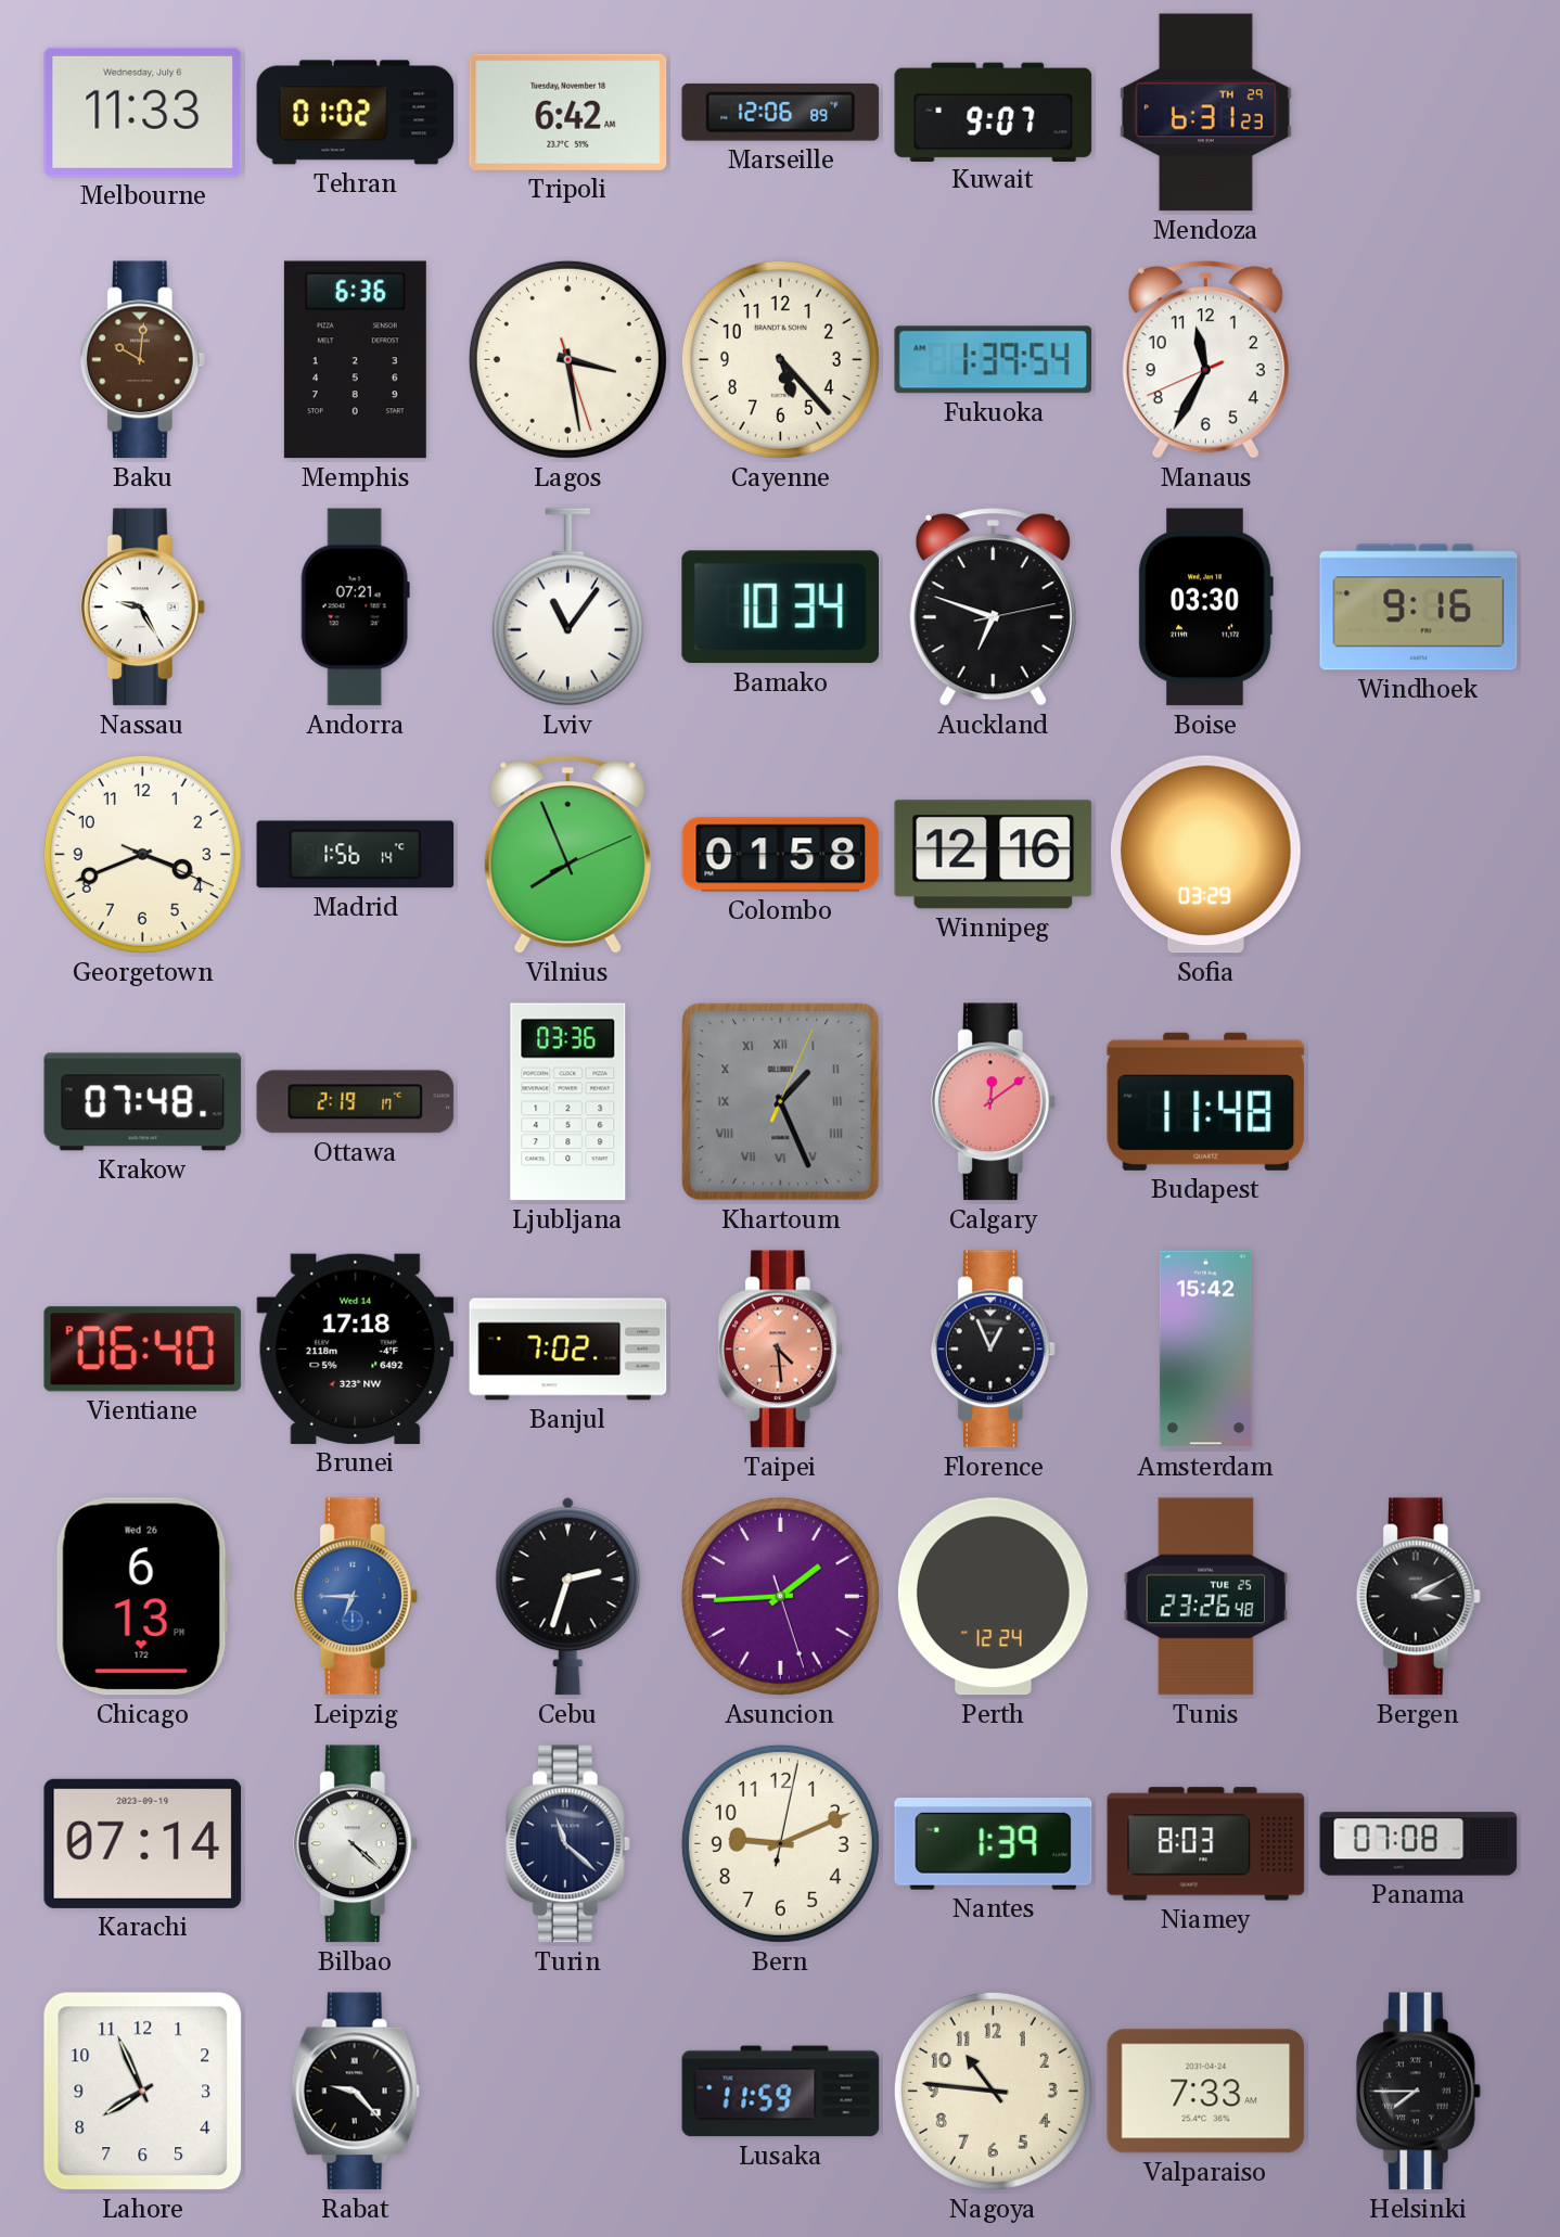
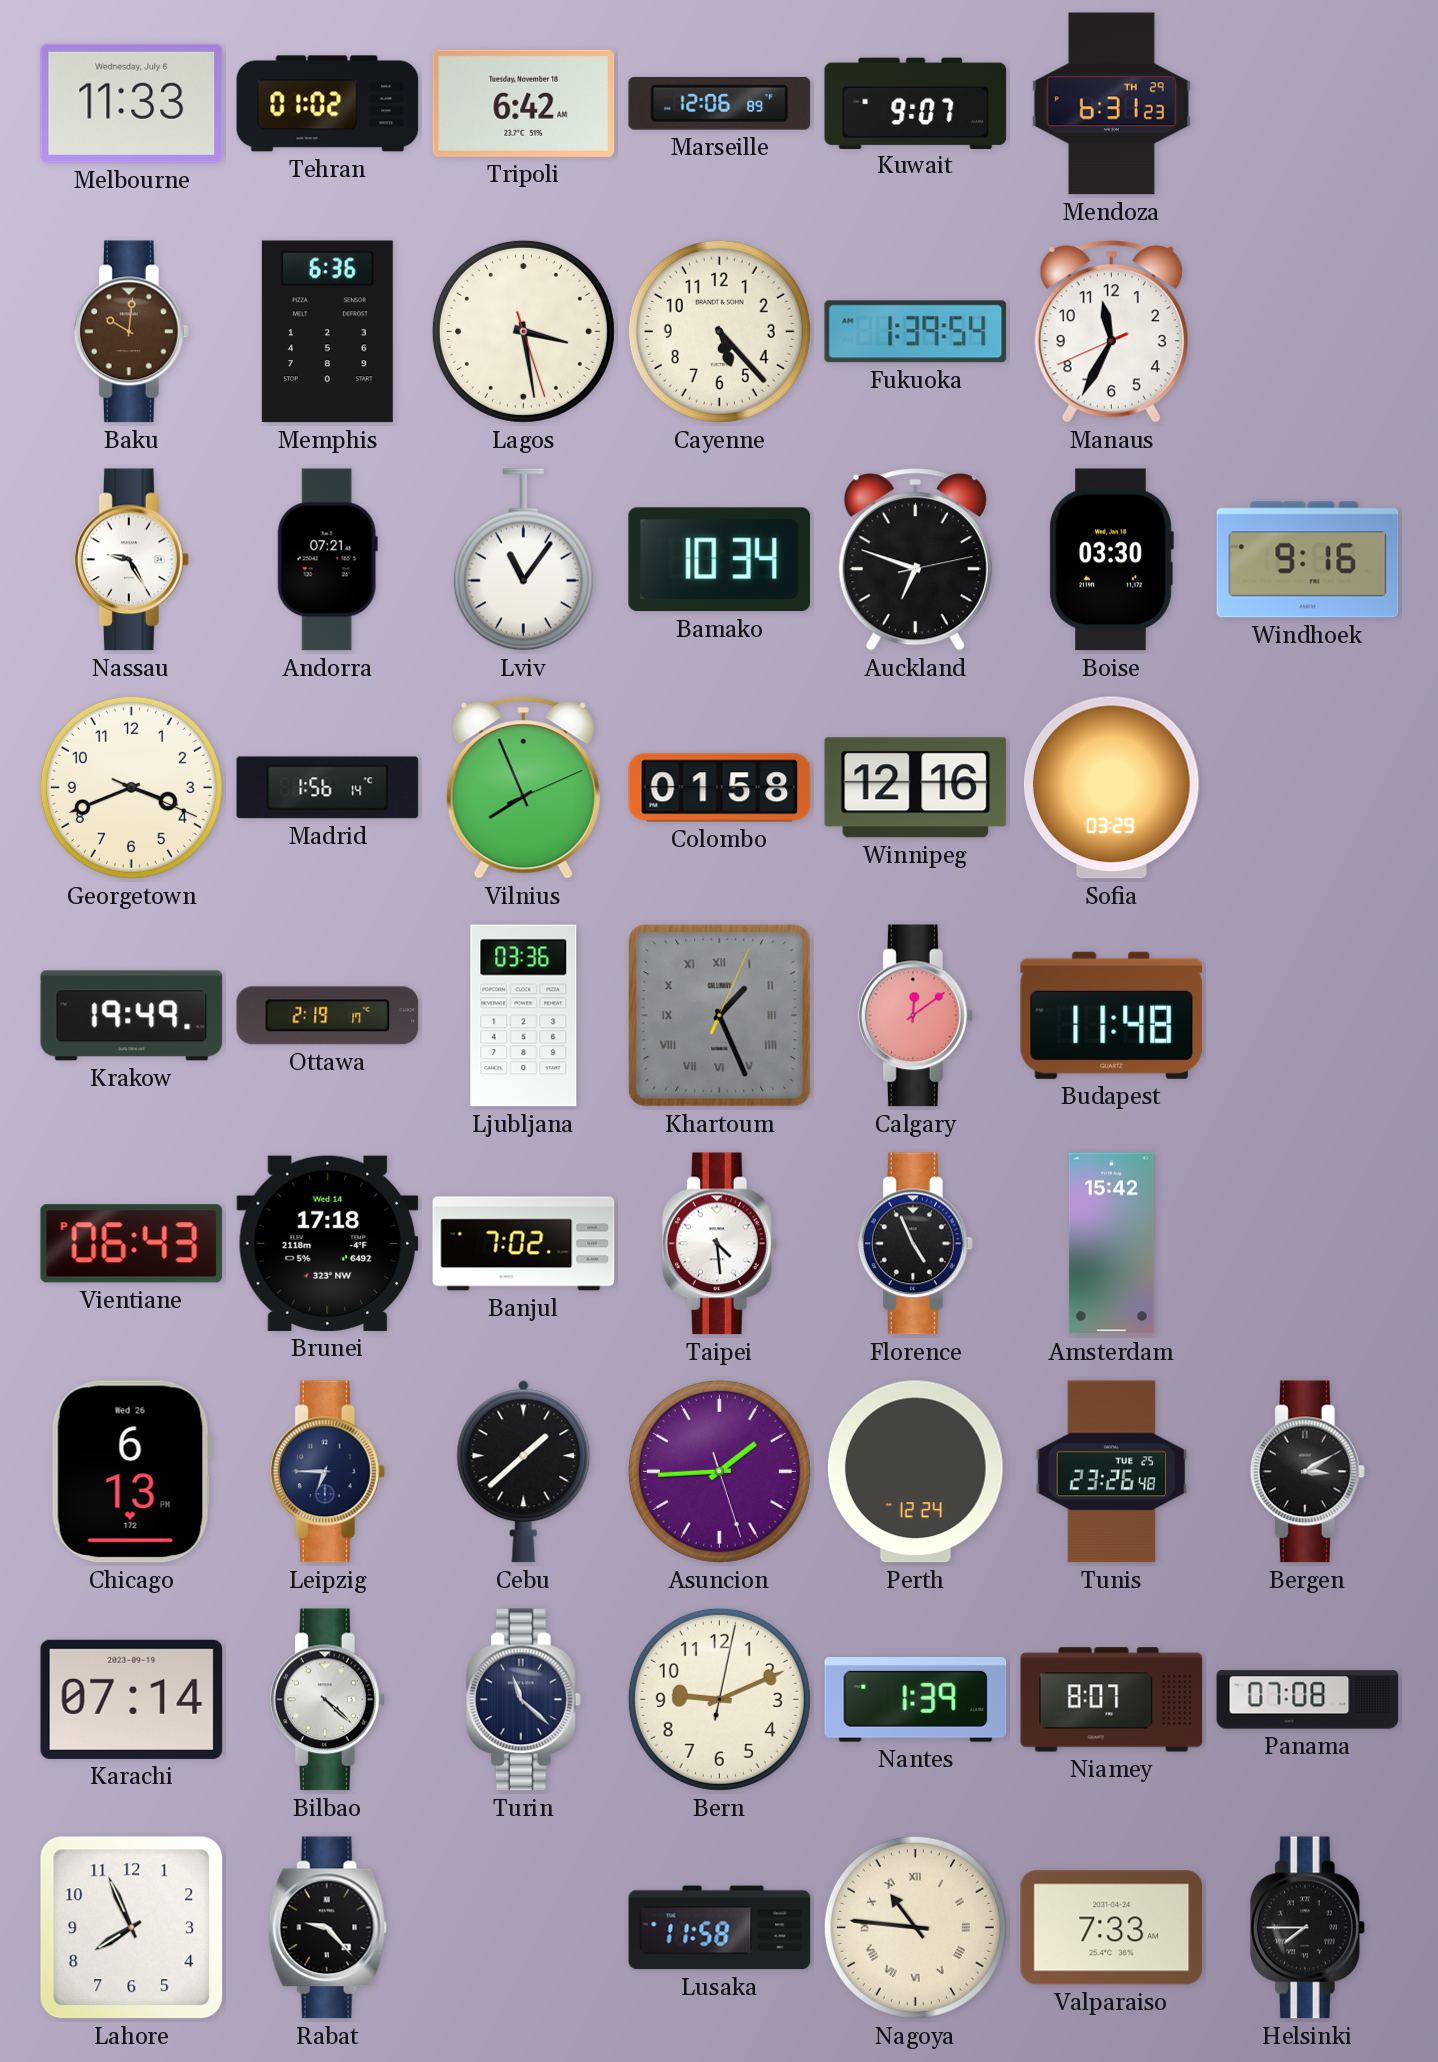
Krakow: 07:48 -> 19:49
Vientiane: 06:40 -> 06:43
Taipei dial: salmon -> white
Florence: 12:56 -> 4:56
Leipzig dial: blue -> navy
Cebu: 2:33 -> 1:38
Niamey: 8:03 -> 8:07
Lusaka: 11:59 -> 11:58
Nagoya numerals: Arabic -> Roman
